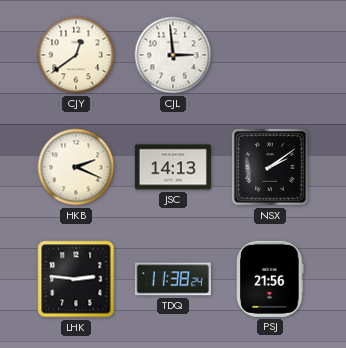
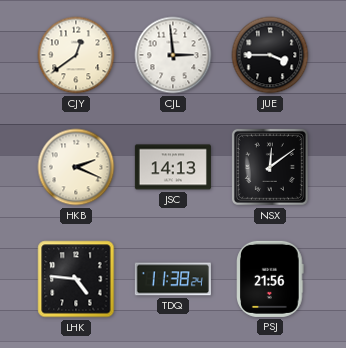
JUE: none -> 3:45
NSX: 2:09 -> 12:09
LHK: 2:46 -> 4:46
